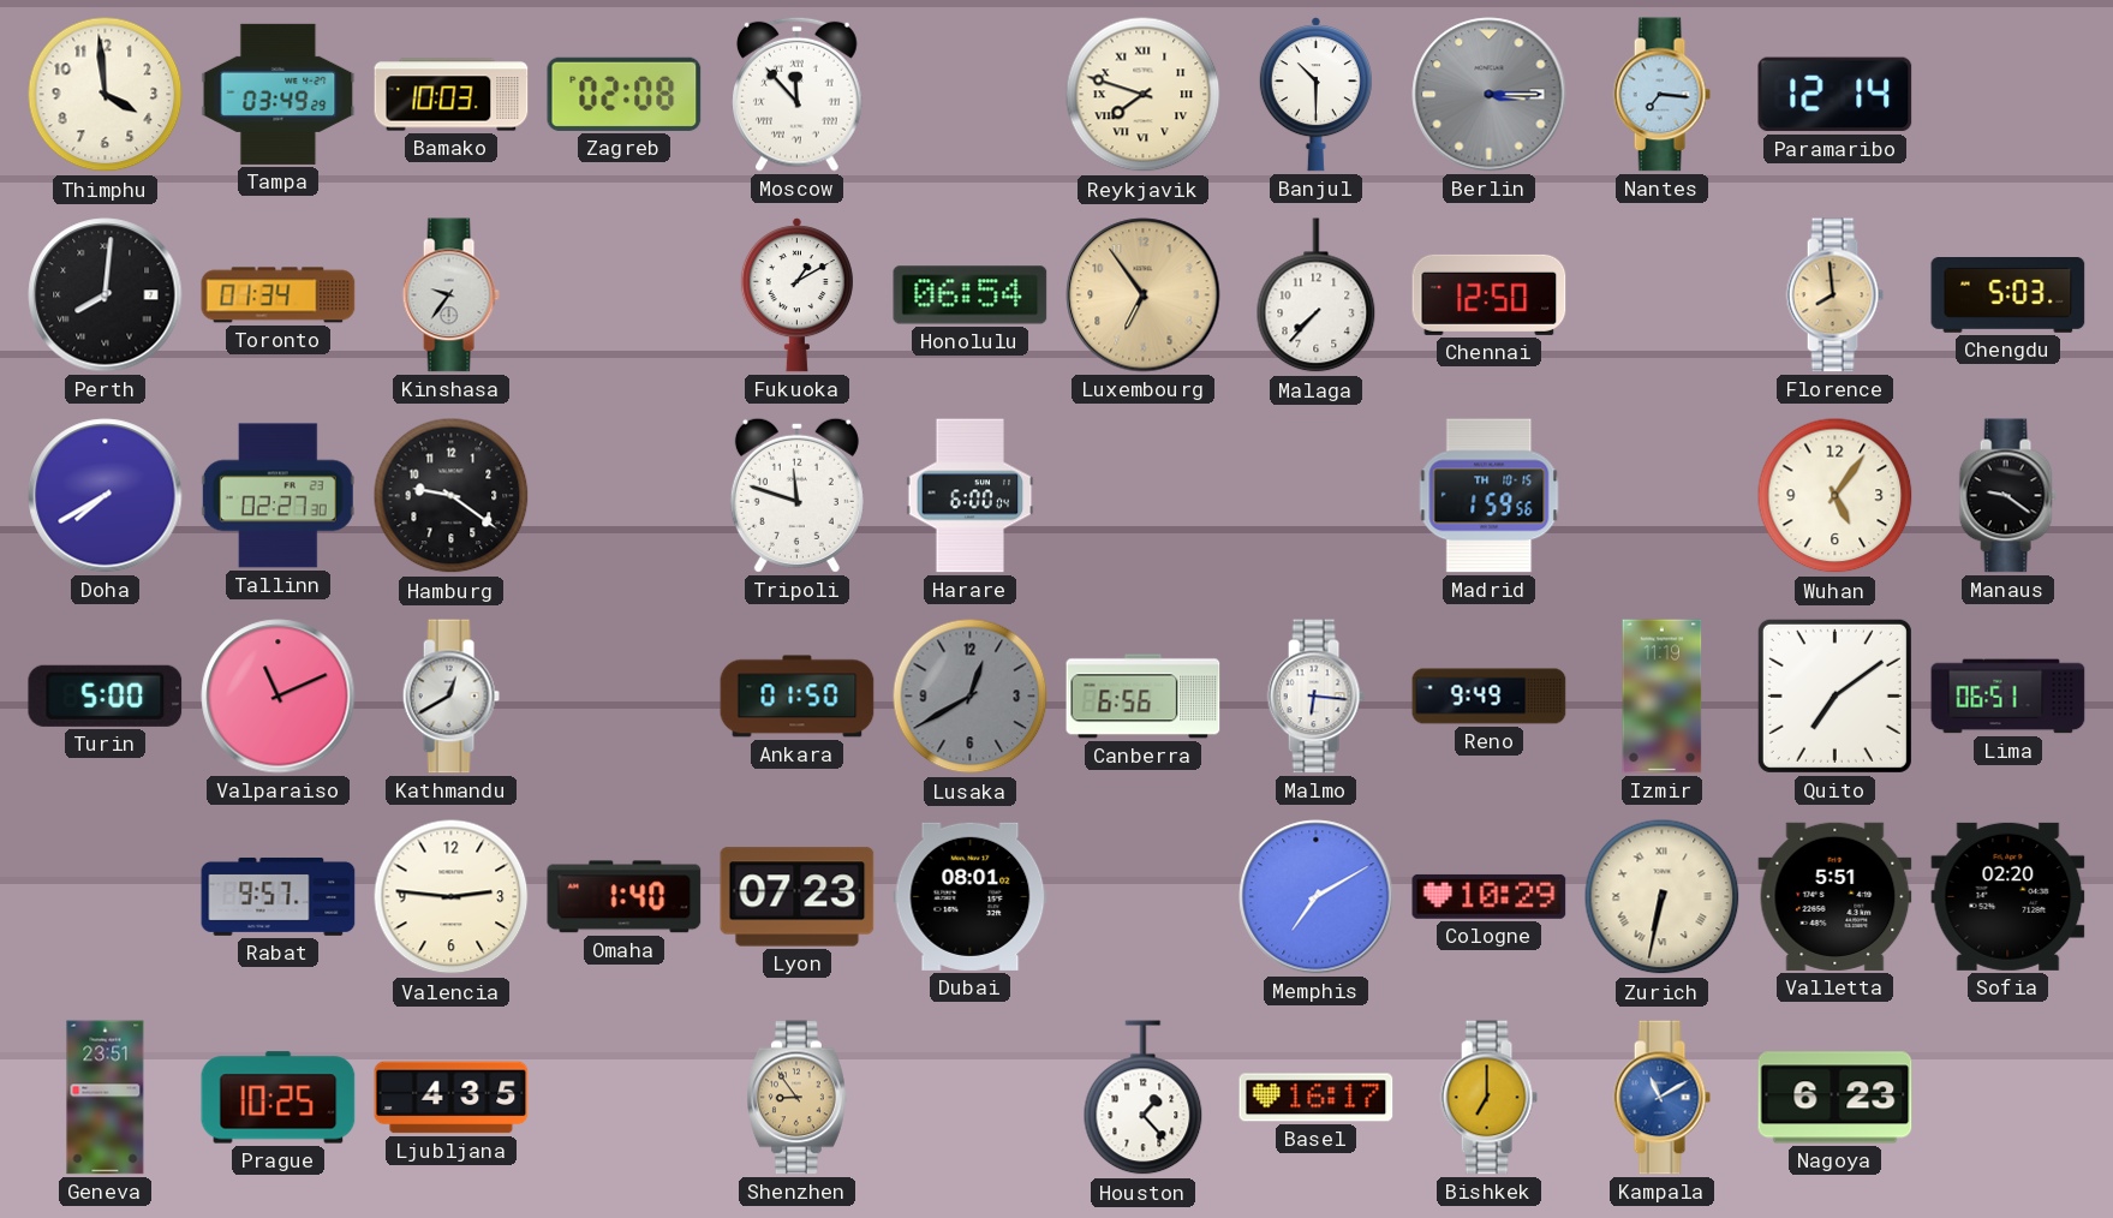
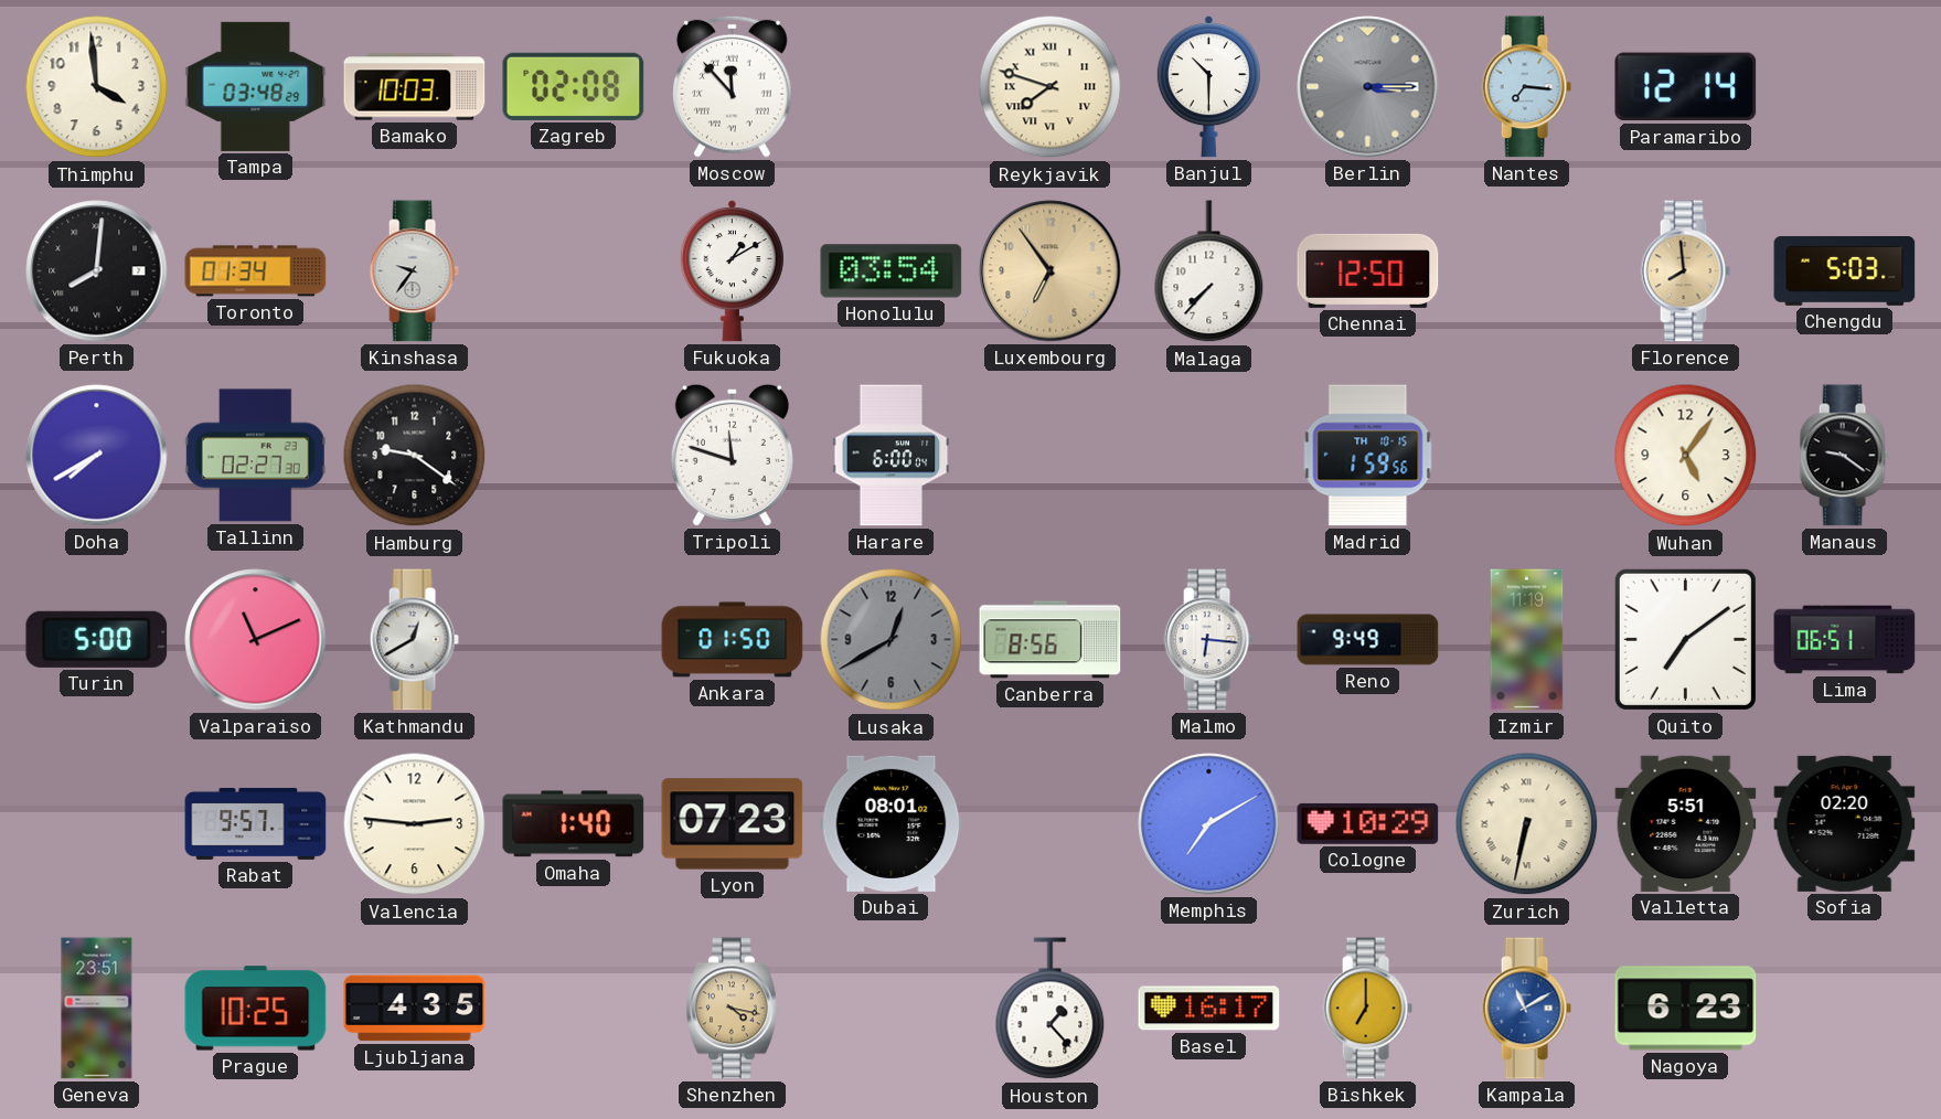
Tampa: 03:49 -> 03:48
Honolulu: 06:54 -> 03:54
Canberra: 6:56 -> 8:56
Shenzhen: 8:54 -> 4:17
